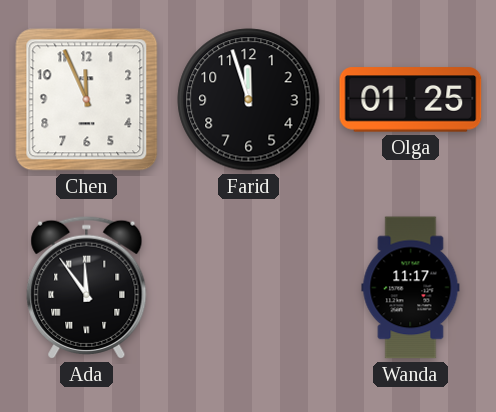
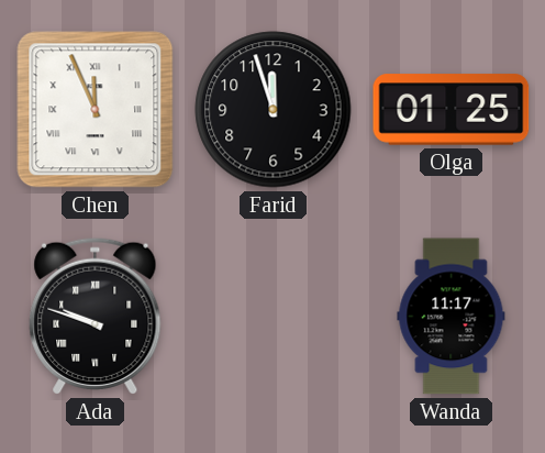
Chen numerals: Arabic -> Roman
Ada: 11:54 -> 9:48
